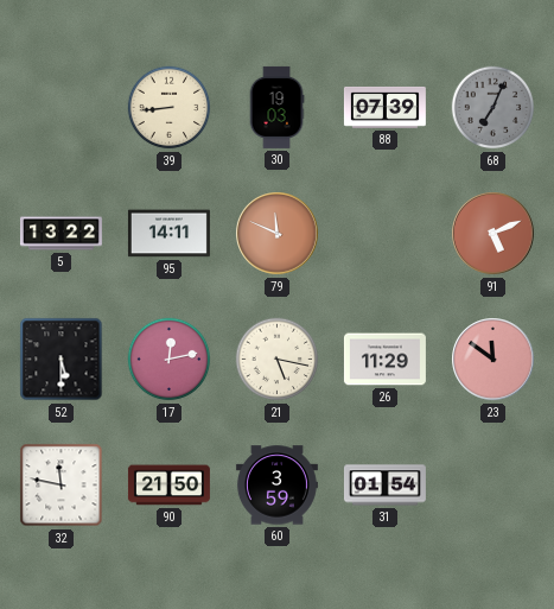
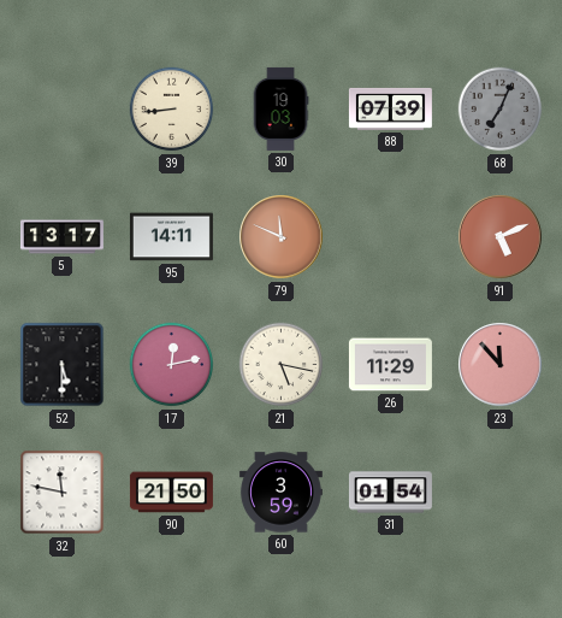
5: 13:22 -> 13:17
23: 11:51 -> 11:53
